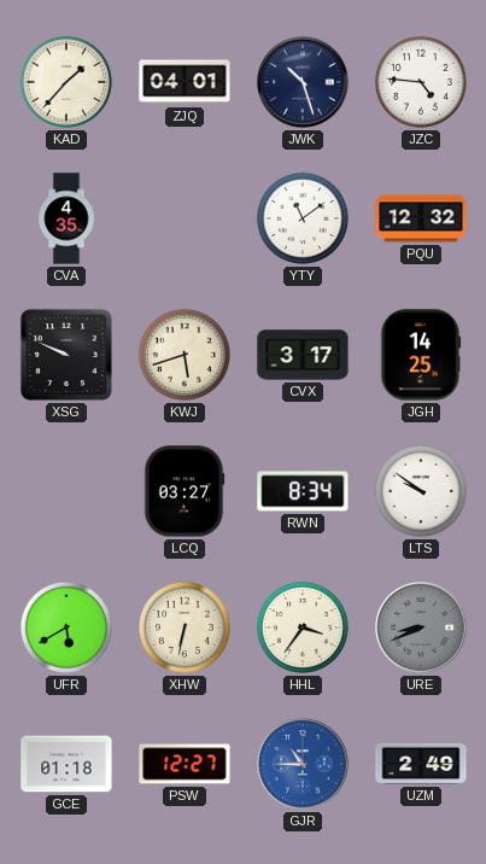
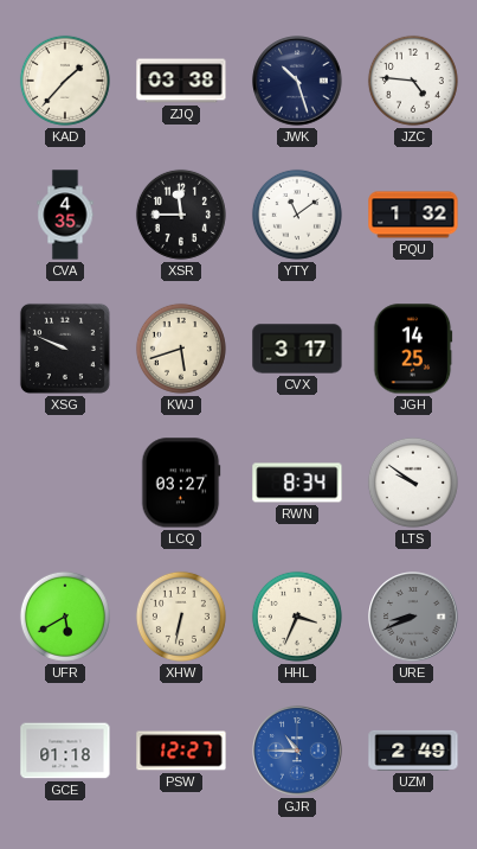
ZJQ: 04:01 -> 03:38
XSR: none -> 11:45
PQU: 12:32 -> 1:32
HHL: 3:36 -> 3:34
